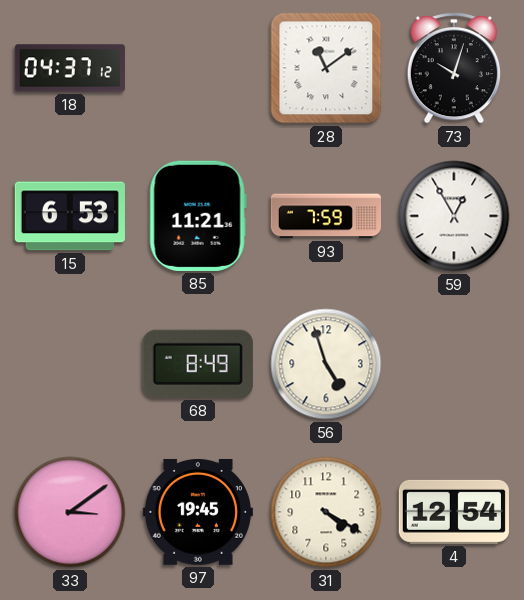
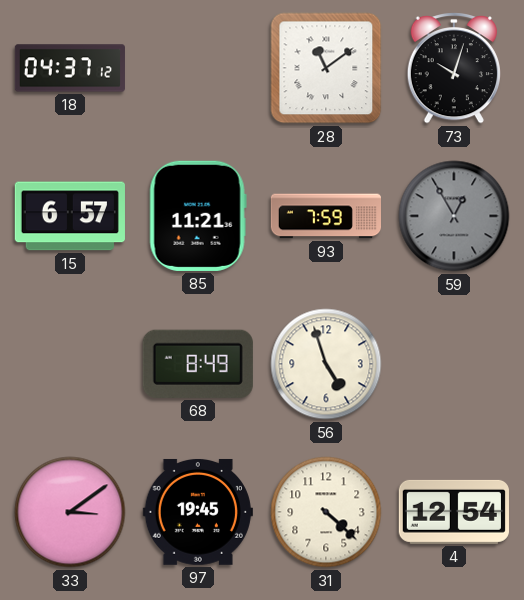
15: 6:53 -> 6:57
59 dial: white -> grey
31: 4:20 -> 4:22
